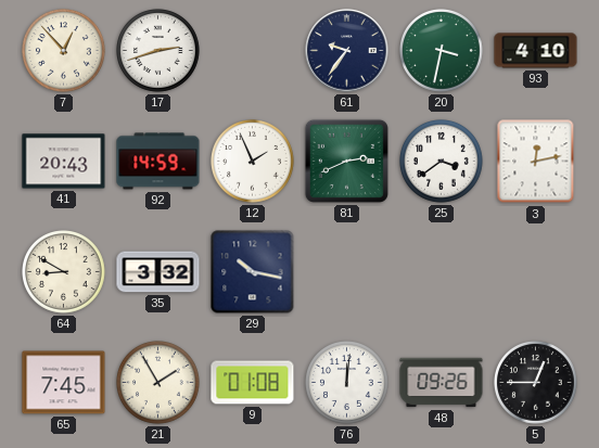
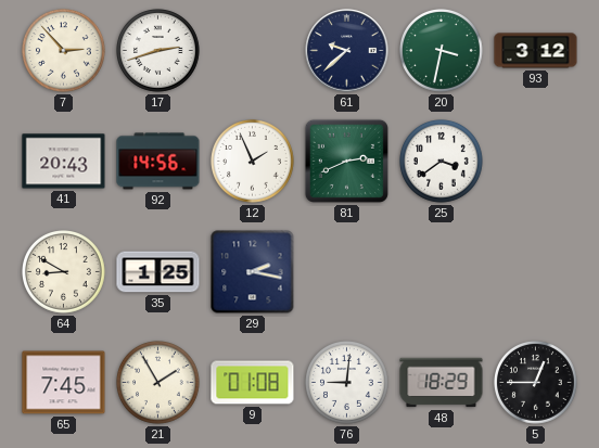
7: 12:53 -> 2:53
61: 9:36 -> 9:38
93: 4:10 -> 3:12
92: 14:59 -> 14:56
3: 12:13 -> none
35: 3:32 -> 1:25
29: 10:17 -> 2:17
76: 12:01 -> 9:01
48: 09:26 -> 18:29
